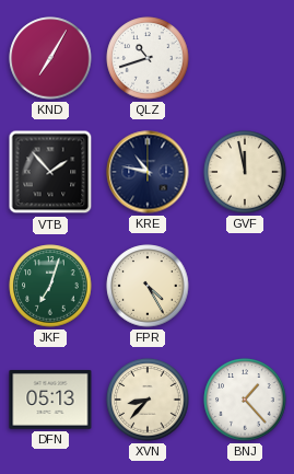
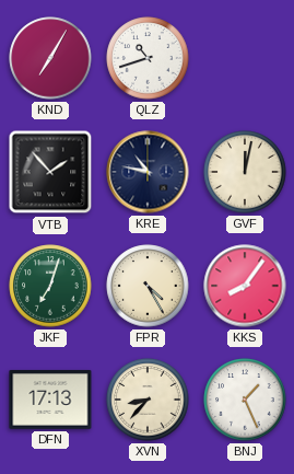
GVF: 11:58 -> 12:02
KKS: none -> 8:06
DFN: 05:13 -> 17:13
BNJ: 1:23 -> 1:26
